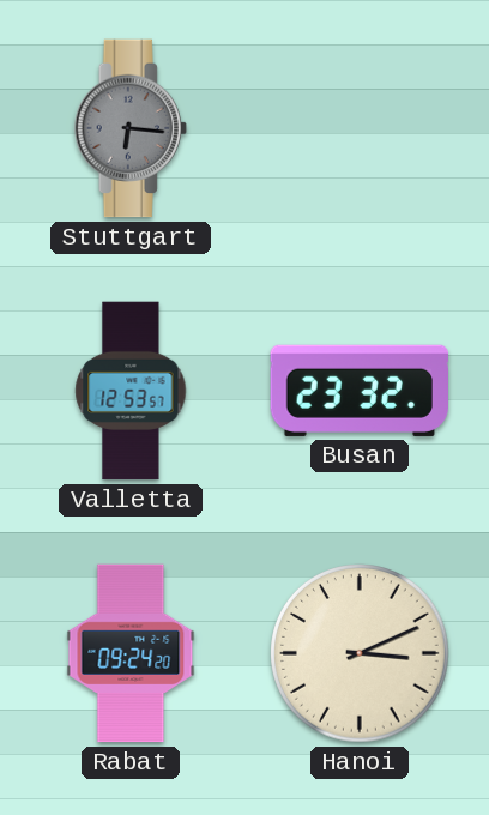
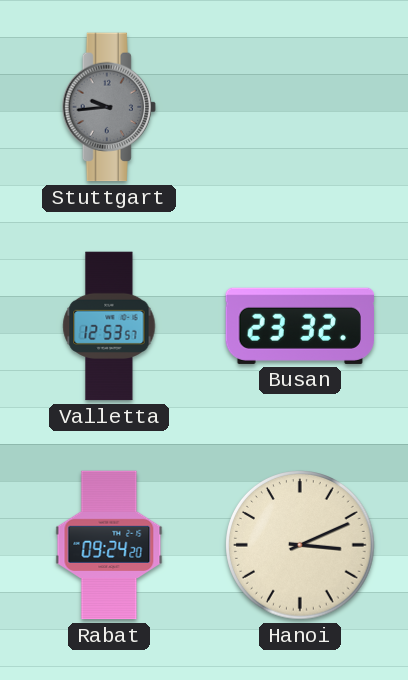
Stuttgart: 6:16 -> 9:44
